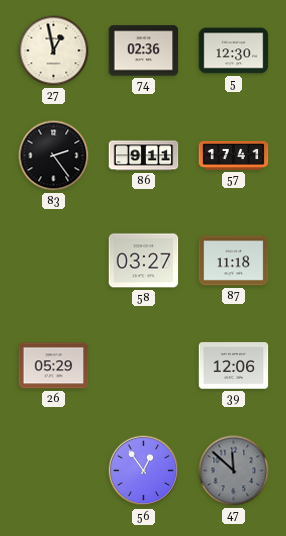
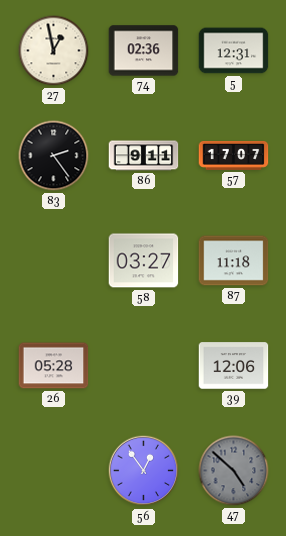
5: 12:30 -> 12:31
57: 17:41 -> 17:07
26: 05:29 -> 05:28
47: 11:52 -> 4:52
